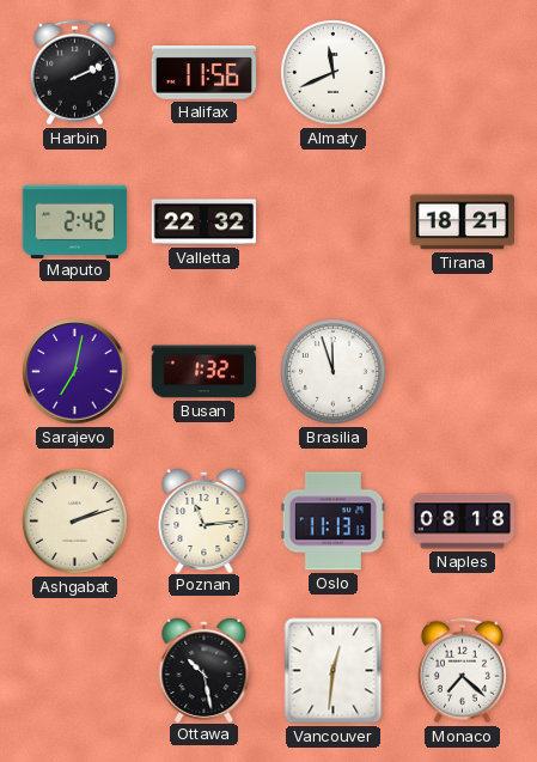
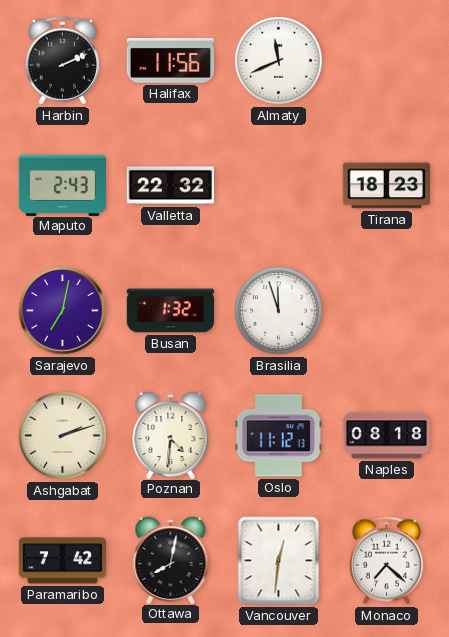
Maputo: 2:42 -> 2:43
Tirana: 18:21 -> 18:23
Poznan: 11:14 -> 4:31
Oslo: 11:13 -> 11:12
Paramaribo: none -> 7:42
Ottawa: 10:28 -> 8:02
